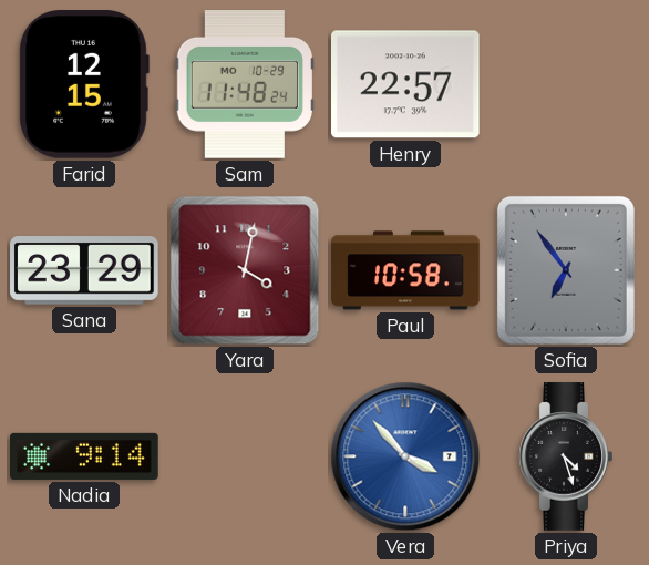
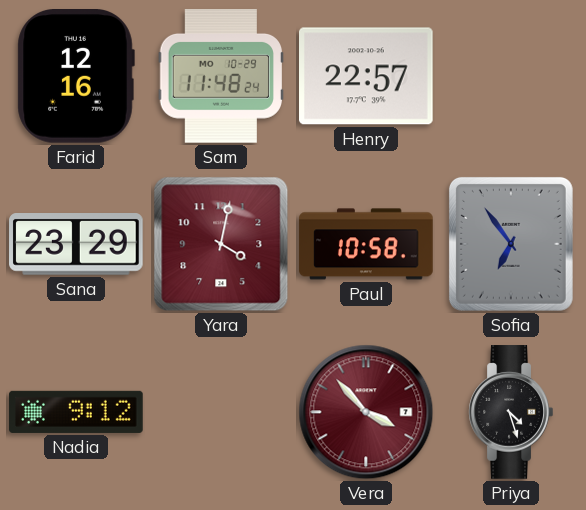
Farid: 12:15 -> 12:16
Nadia: 9:14 -> 9:12
Vera dial: blue -> burgundy
